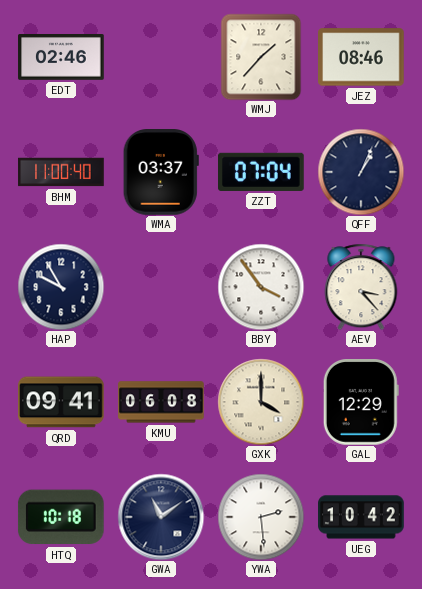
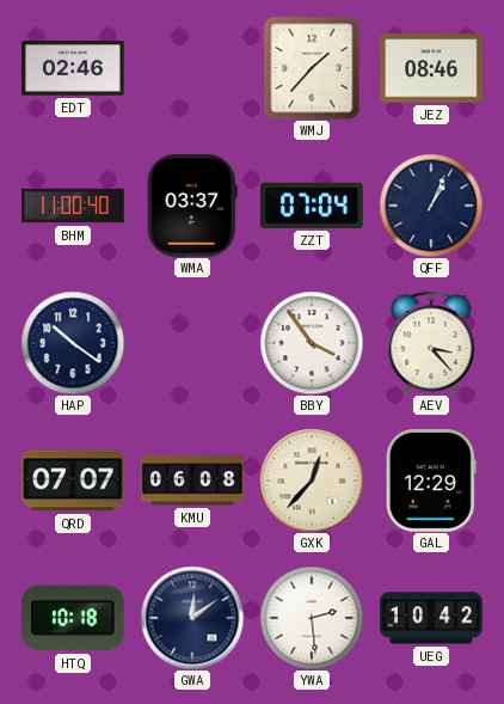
HAP: 9:55 -> 10:21
QRD: 09:41 -> 07:07
GXK: 4:00 -> 12:37
GWA: 11:09 -> 12:09
